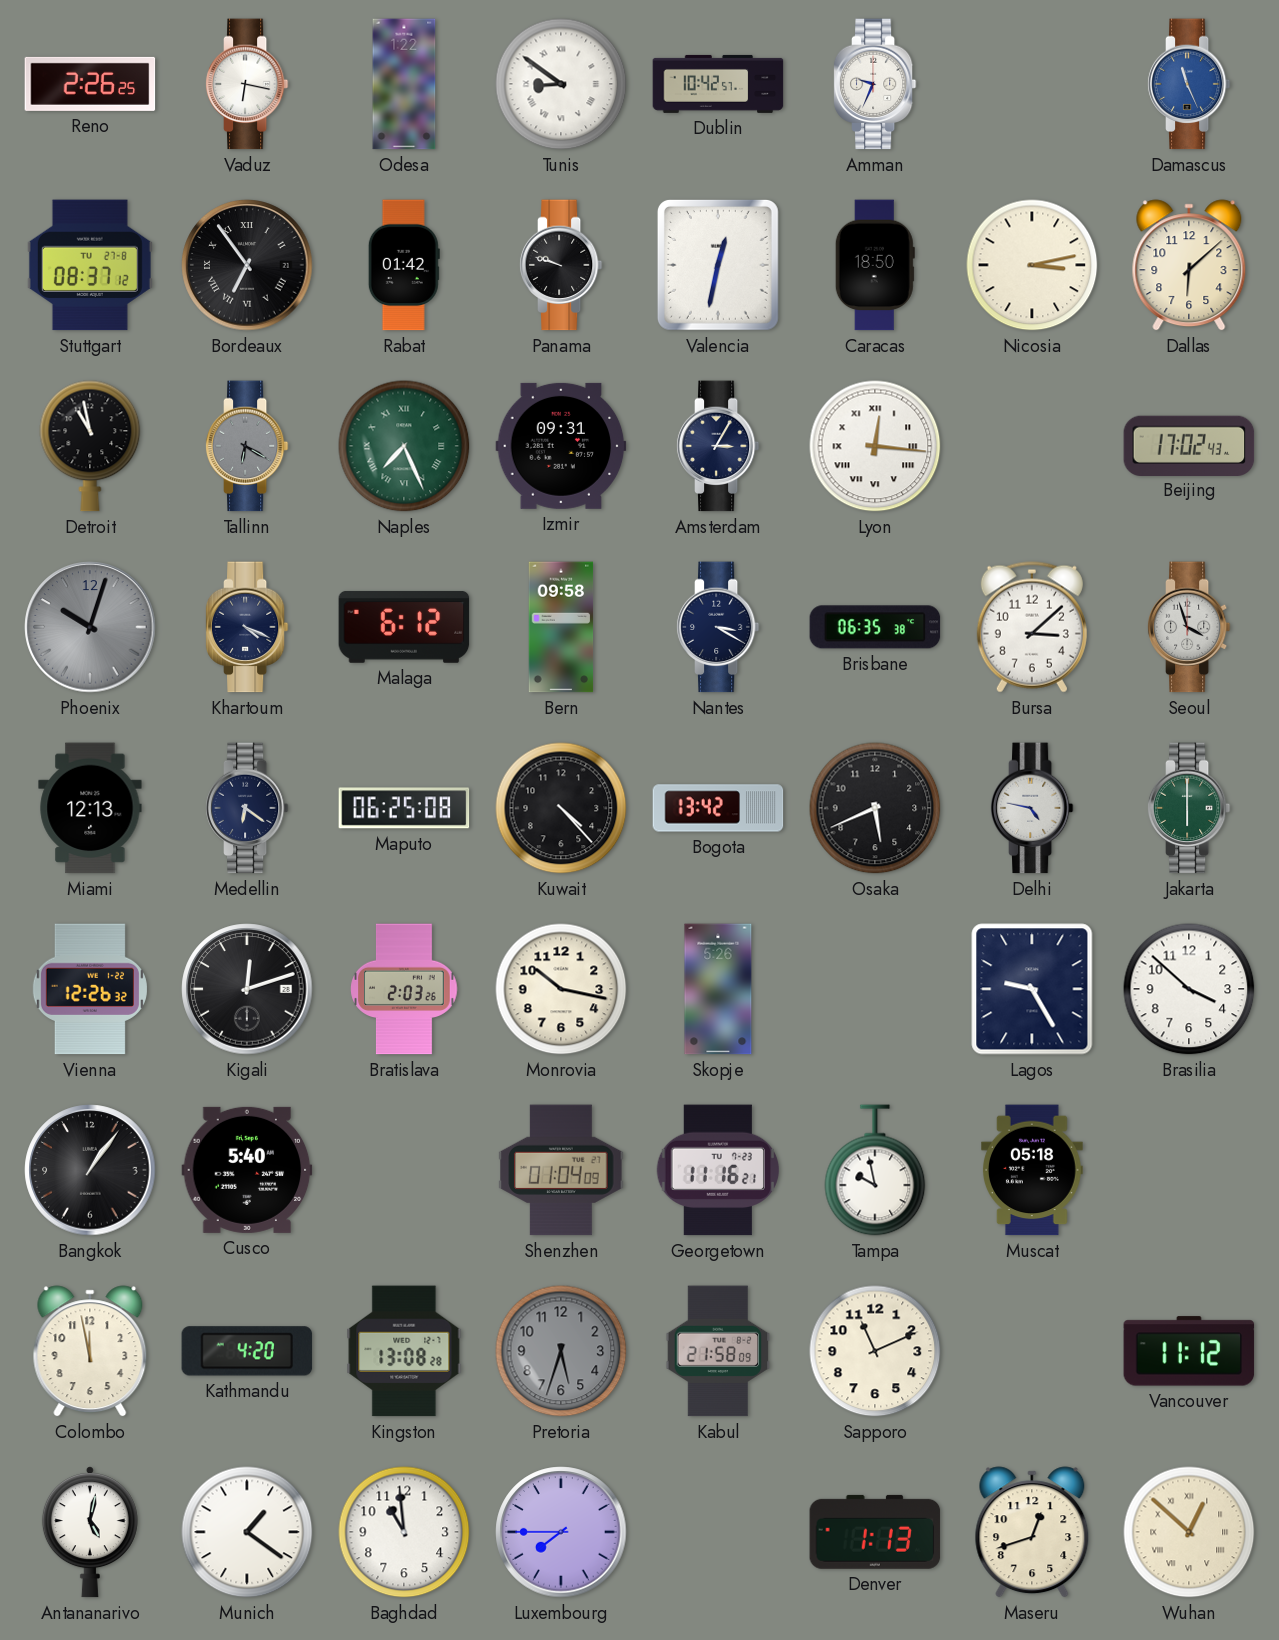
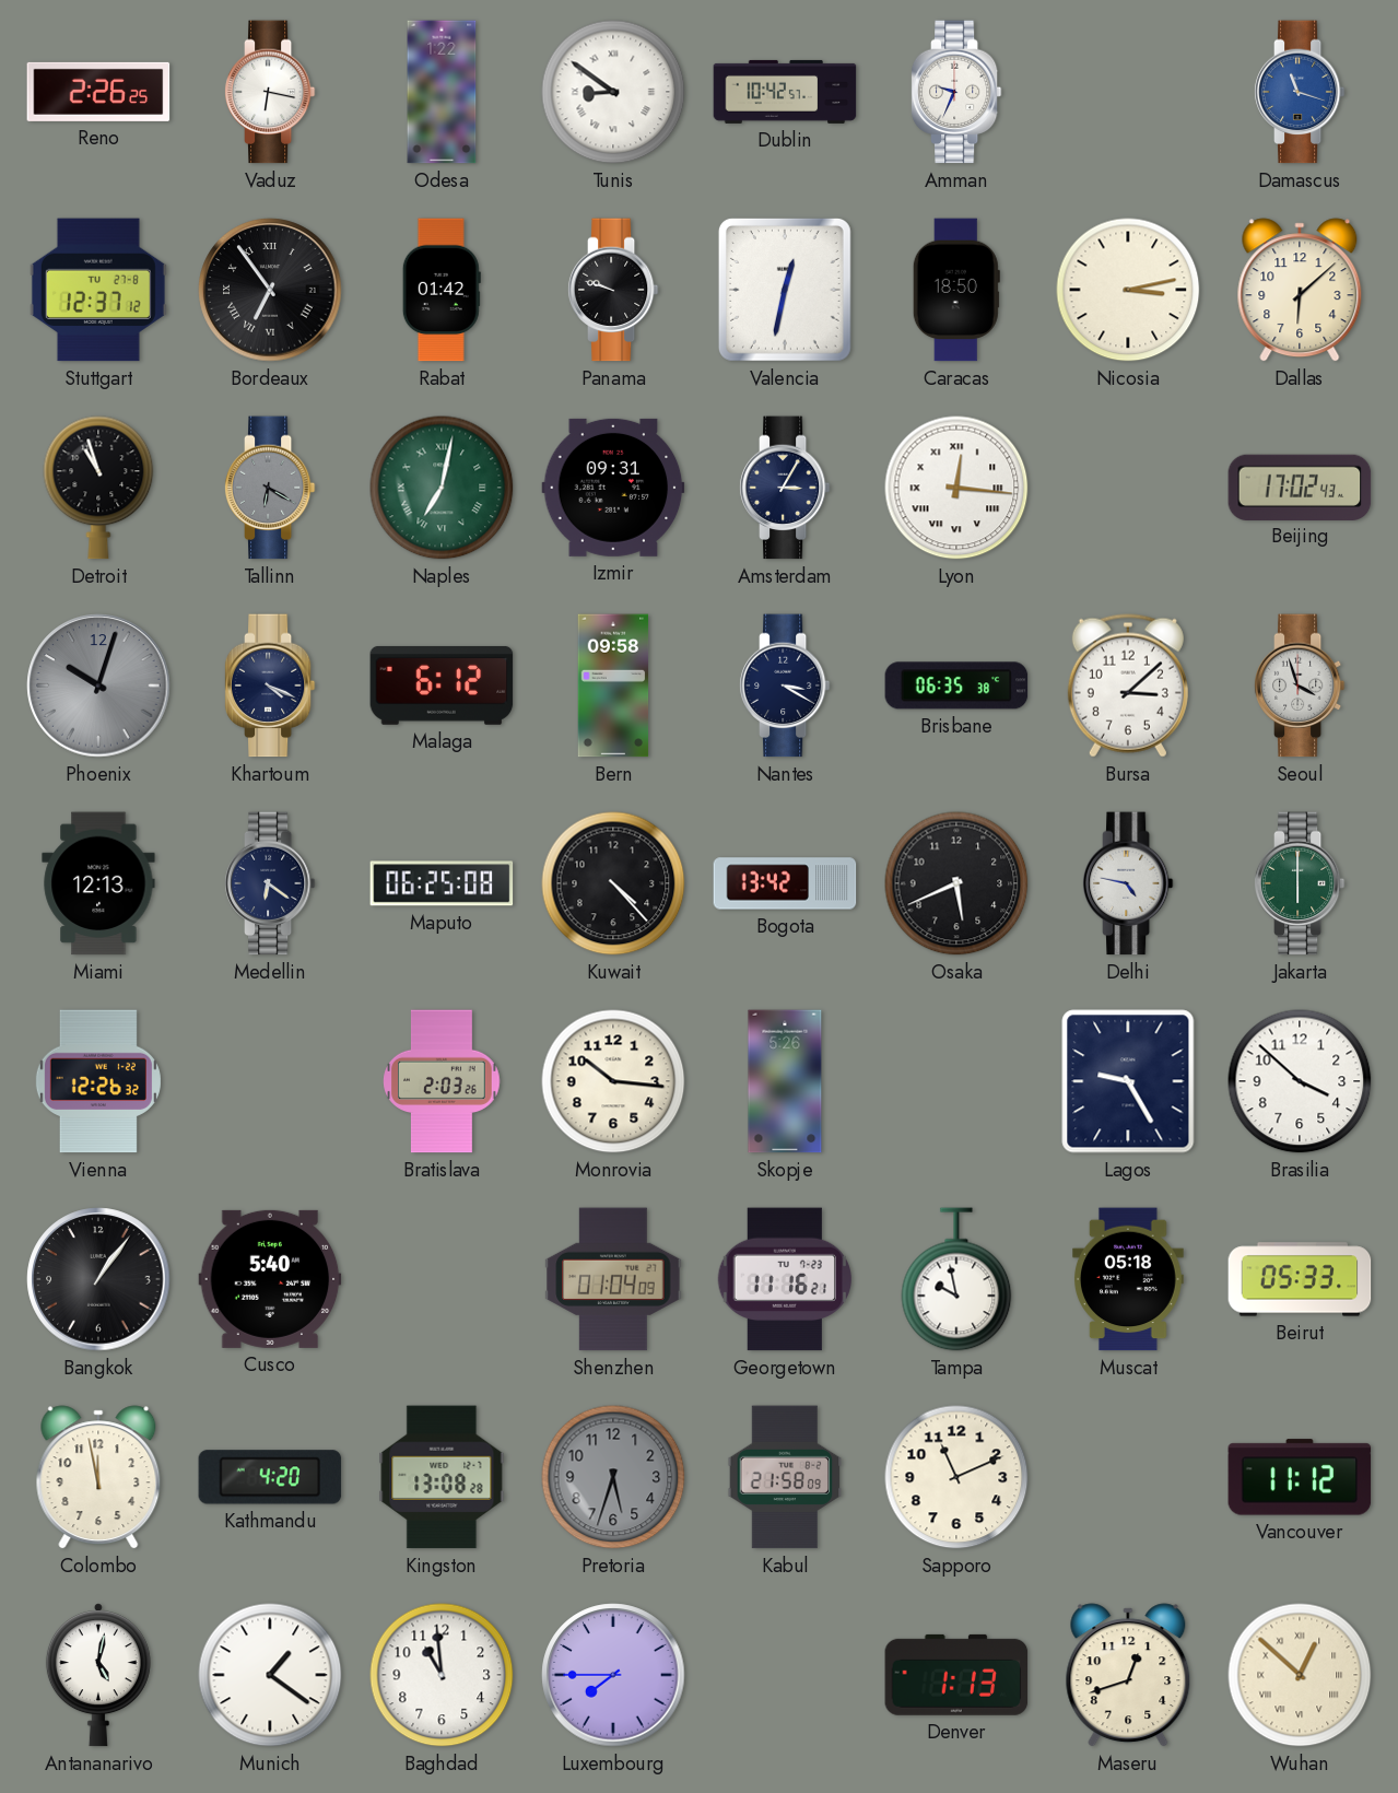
Damascus: 11:26 -> 11:18
Stuttgart: 08:37 -> 12:37
Detroit: 10:58 -> 10:57
Naples: 7:26 -> 7:02
Kigali: 12:12 -> none
Monrovia: 10:17 -> 10:16
Beirut: none -> 05:33
